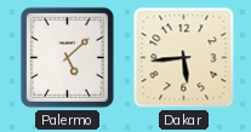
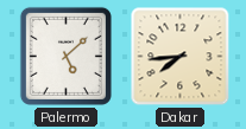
Dakar: 5:44 -> 7:44
